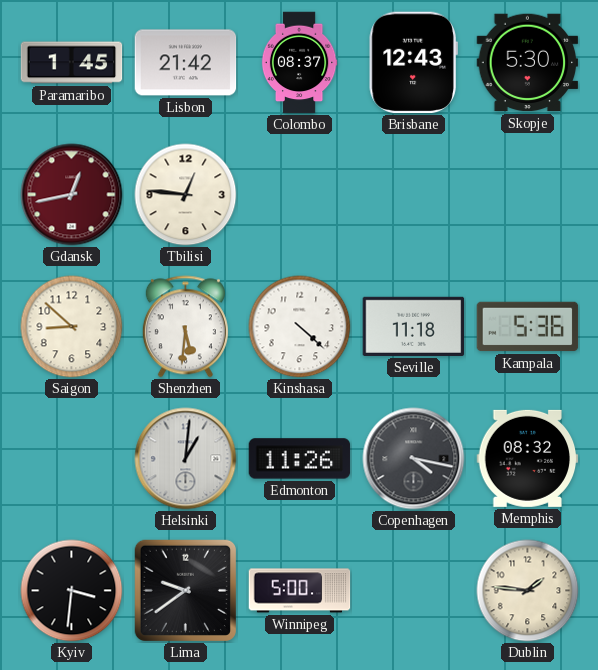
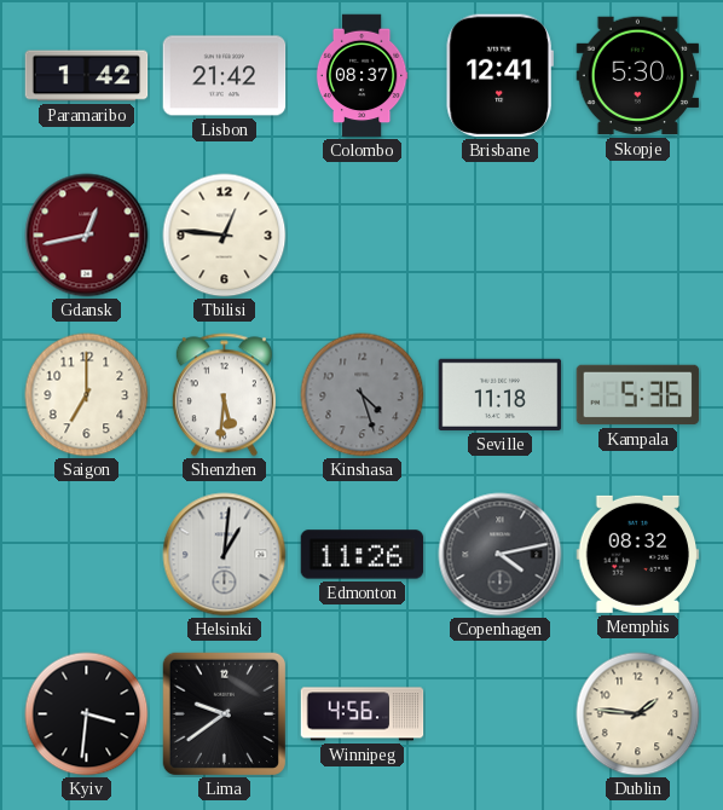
Paramaribo: 1:45 -> 1:42
Brisbane: 12:43 -> 12:41
Saigon: 8:52 -> 7:00
Kinshasa: 4:22 -> 4:27
Kinshasa dial: white -> grey
Copenhagen: 4:17 -> 4:13
Winnipeg: 5:00 -> 4:56
